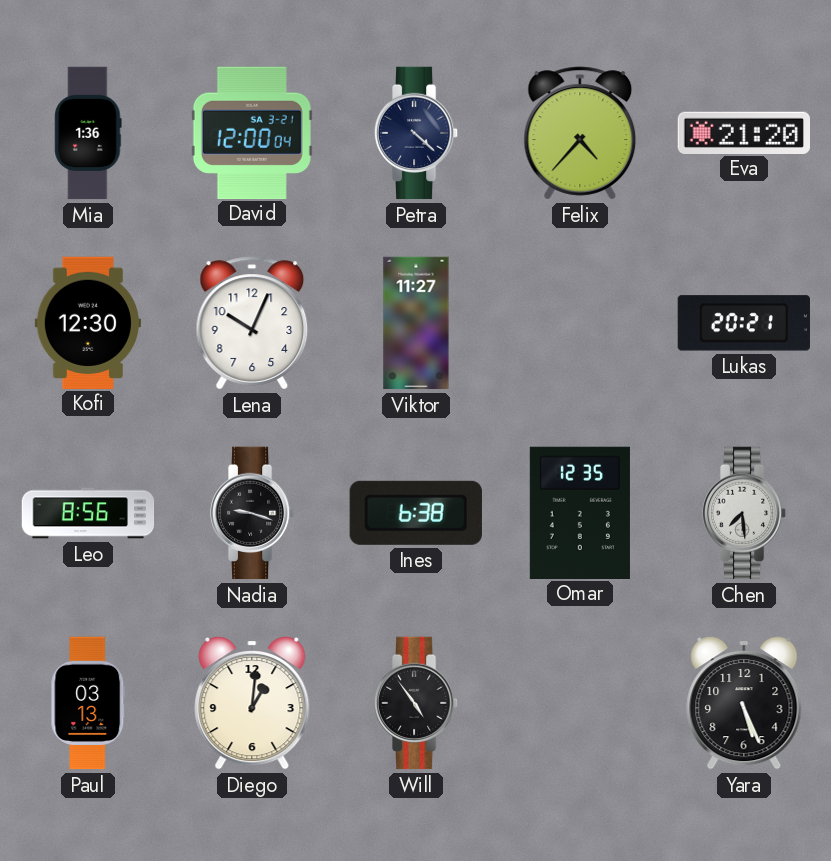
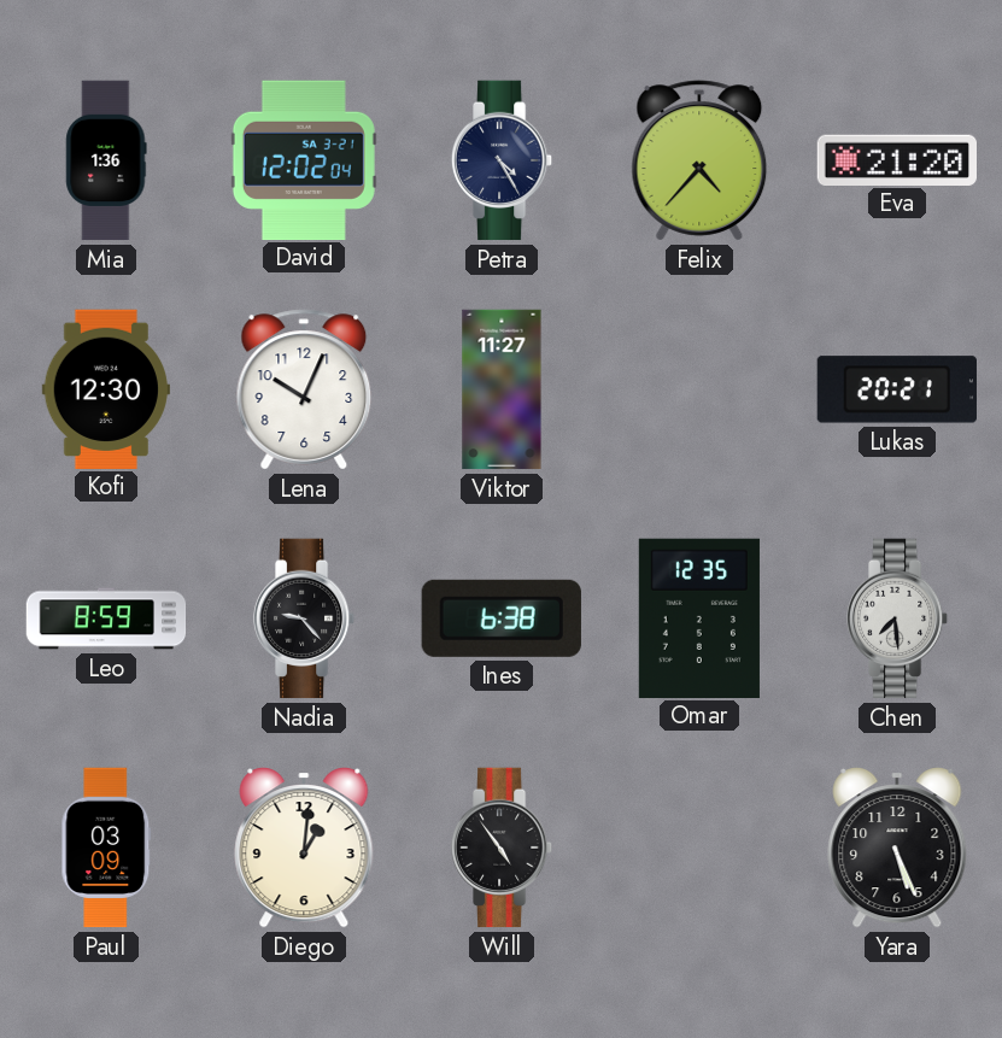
David: 12:00 -> 12:02
Petra: 4:22 -> 4:25
Leo: 8:56 -> 8:59
Nadia: 9:18 -> 9:23
Paul: 03:13 -> 03:09
